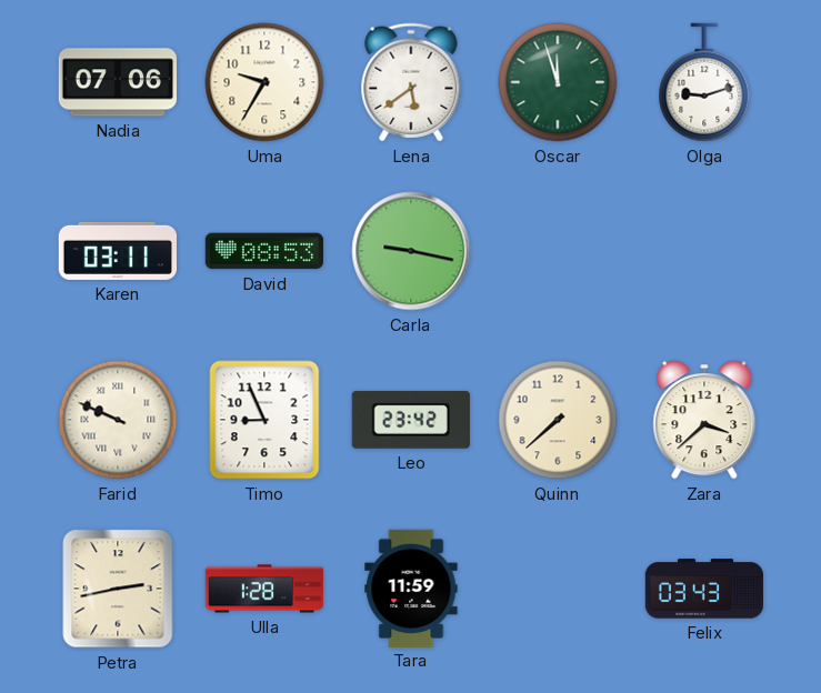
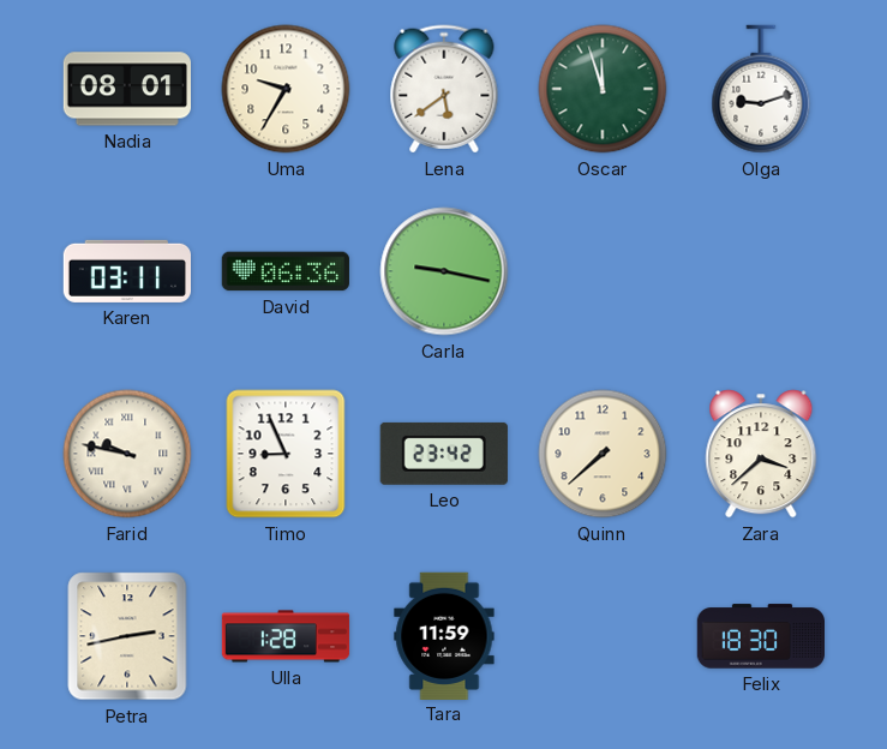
Nadia: 07:06 -> 08:01
David: 08:53 -> 06:36
Farid: 9:49 -> 9:47
Felix: 03:43 -> 18:30
